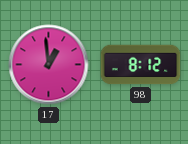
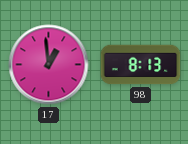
98: 8:12 -> 8:13
